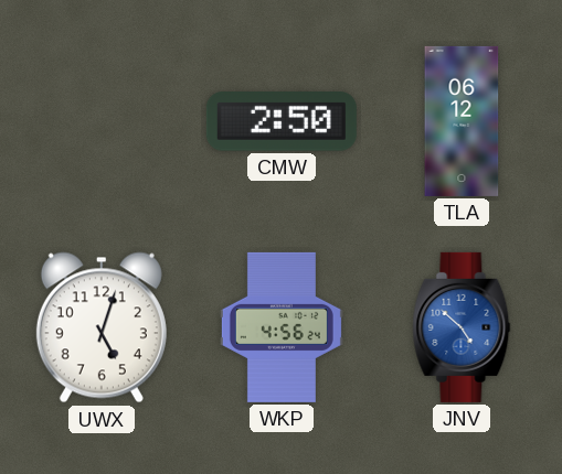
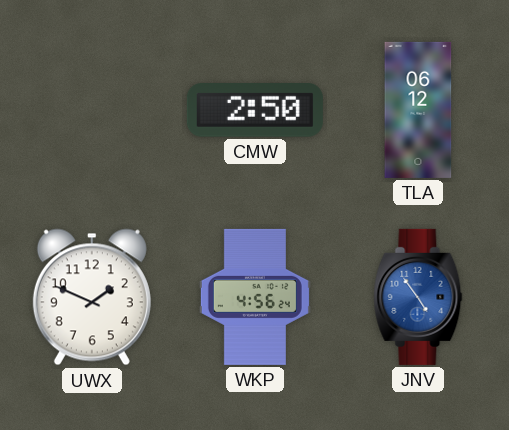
UWX: 5:03 -> 1:49
JNV: 4:52 -> 4:54
